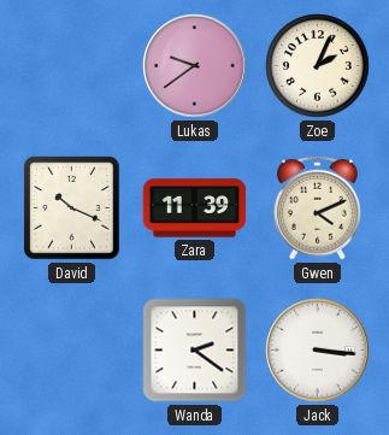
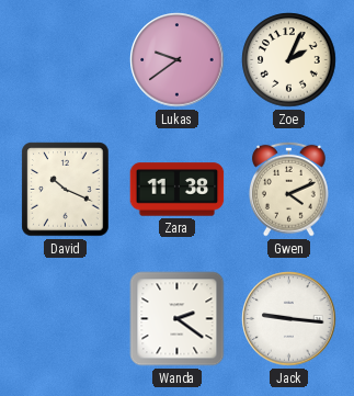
Zara: 11:39 -> 11:38
Jack: 3:16 -> 9:16
